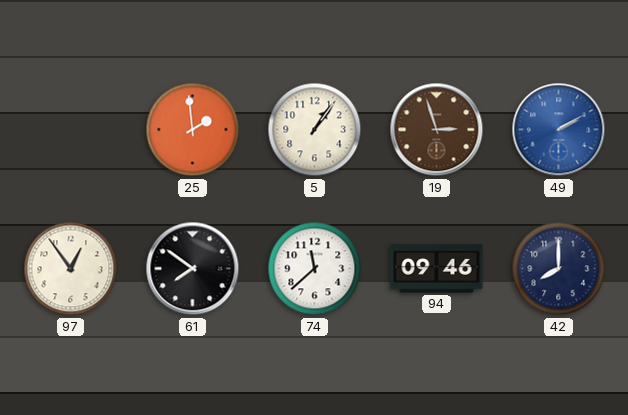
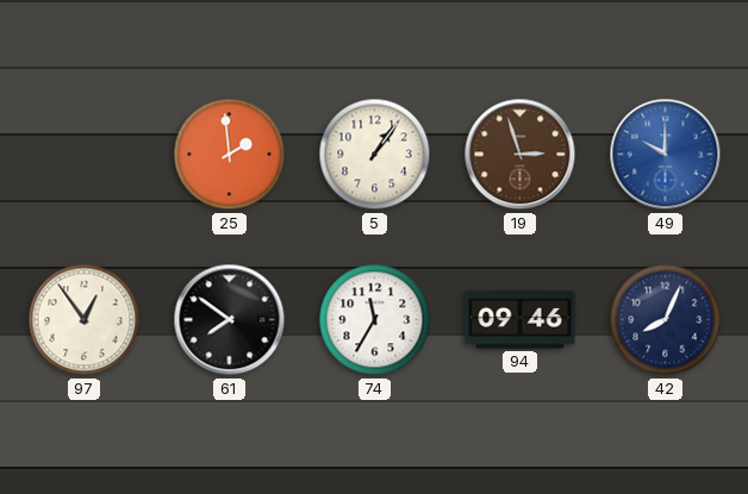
49: 2:10 -> 10:00
74: 11:38 -> 11:35
42: 8:00 -> 8:04
